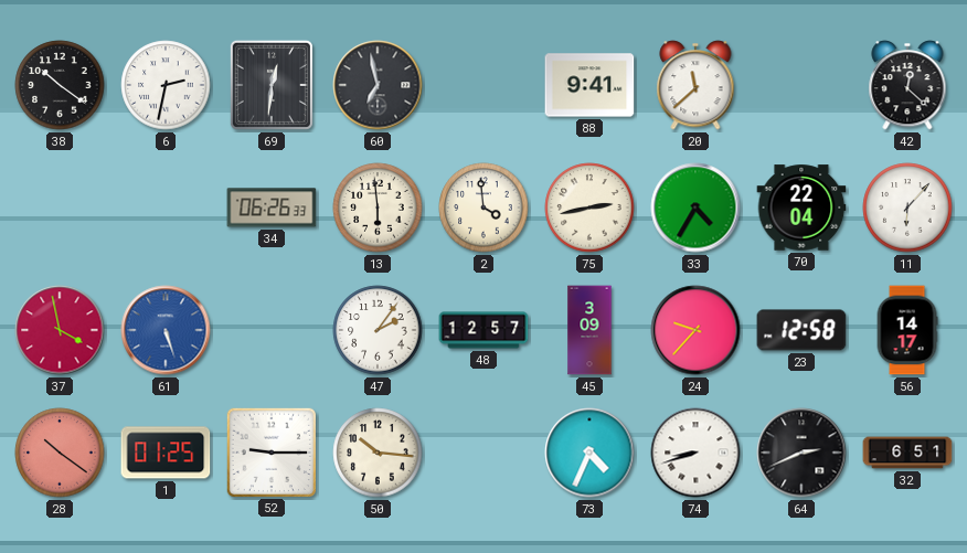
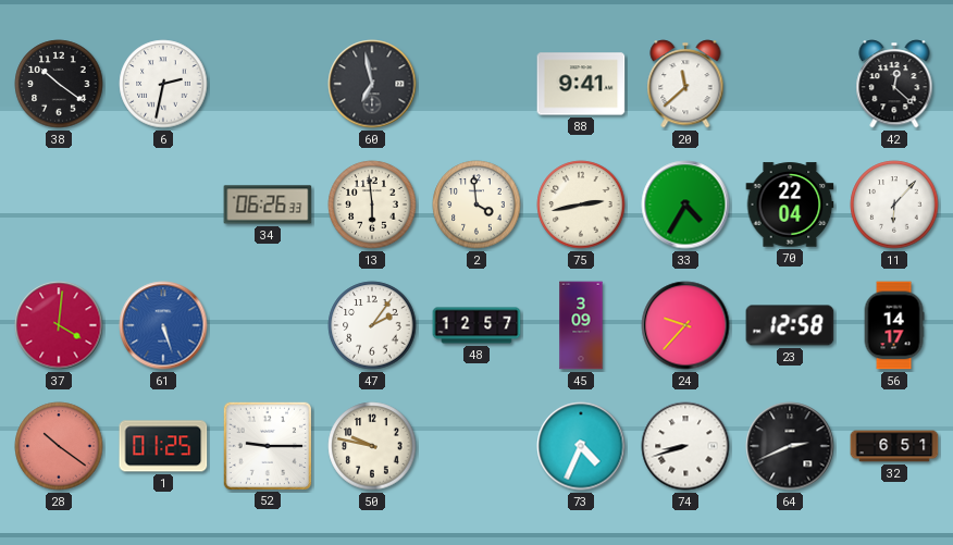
69: 12:31 -> none
37: 3:58 -> 4:01
50: 10:16 -> 9:47
